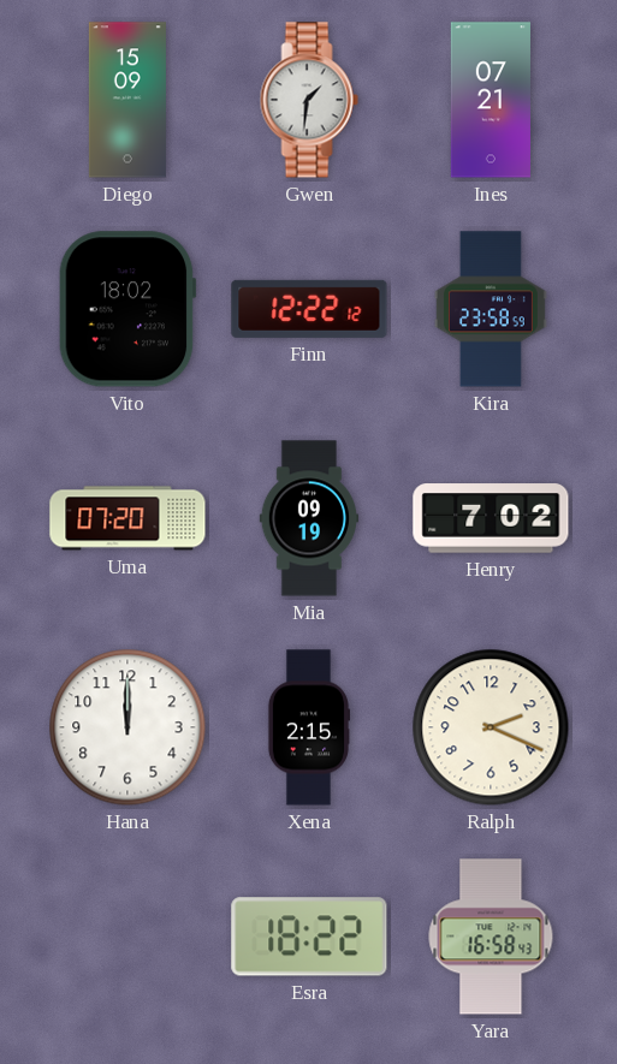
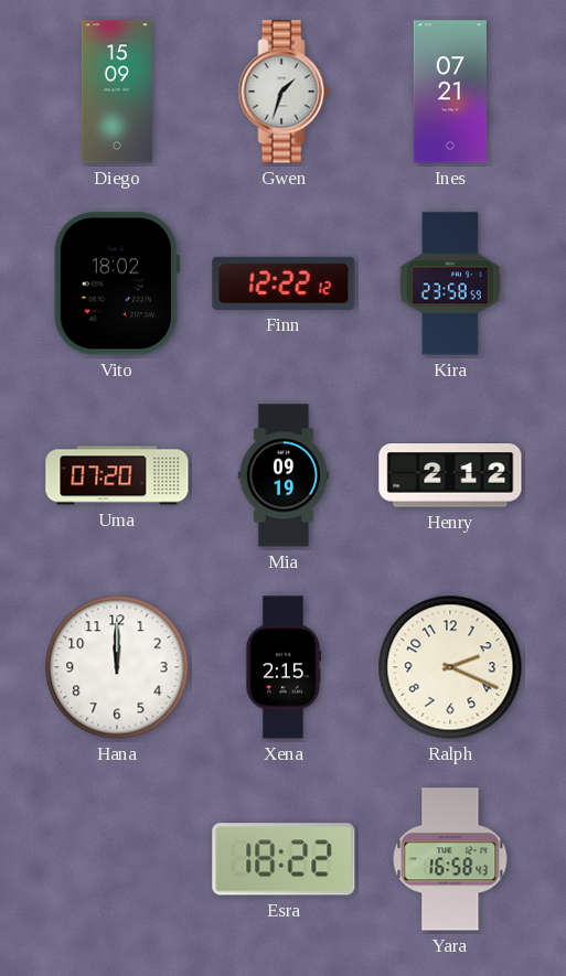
Gwen: 1:31 -> 1:33
Henry: 7:02 -> 2:12
